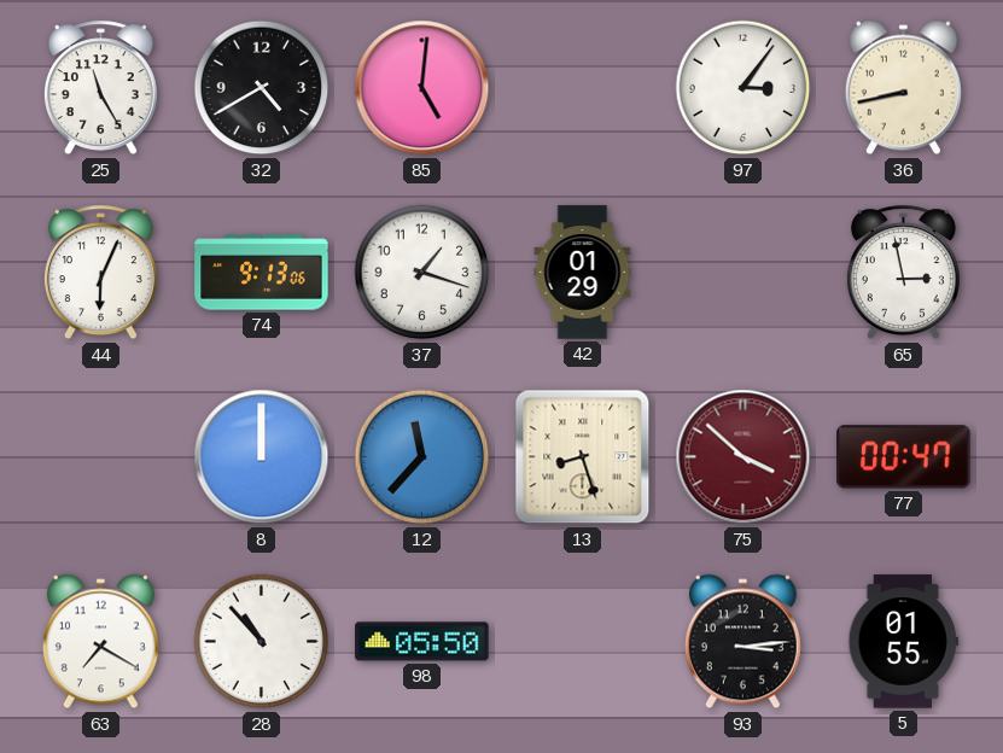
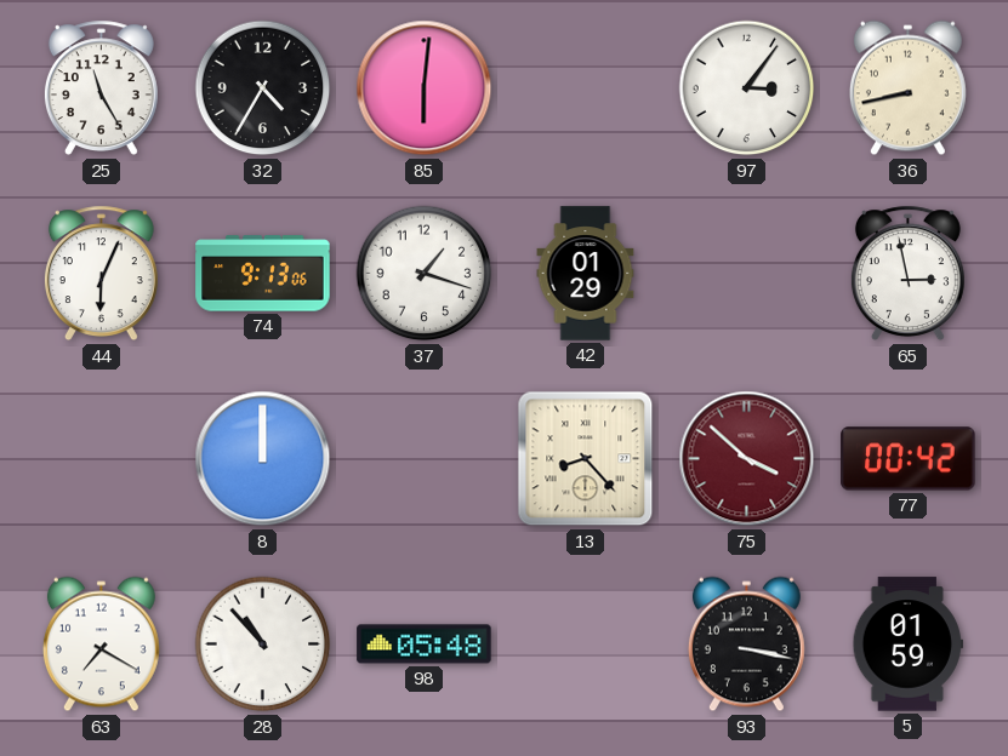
32: 4:40 -> 4:35
85: 5:01 -> 6:01
12: 11:37 -> none
13: 8:27 -> 8:23
77: 00:47 -> 00:42
98: 05:50 -> 05:48
93: 3:14 -> 3:17
5: 01:55 -> 01:59
